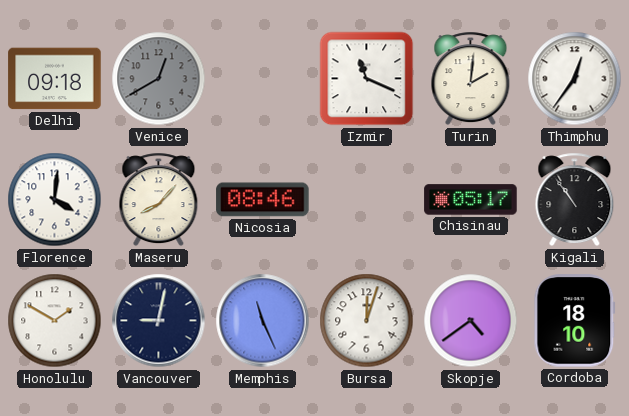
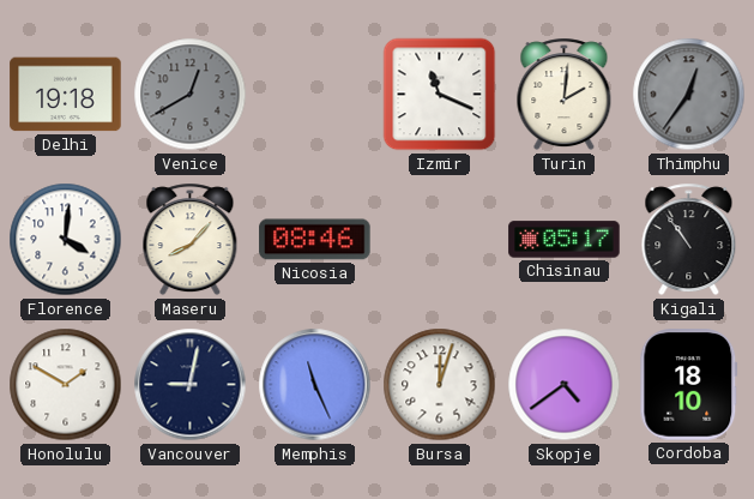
Delhi: 09:18 -> 19:18
Thimphu dial: white -> grey
